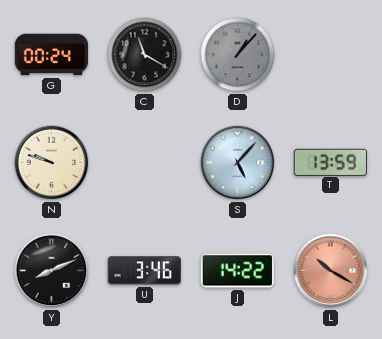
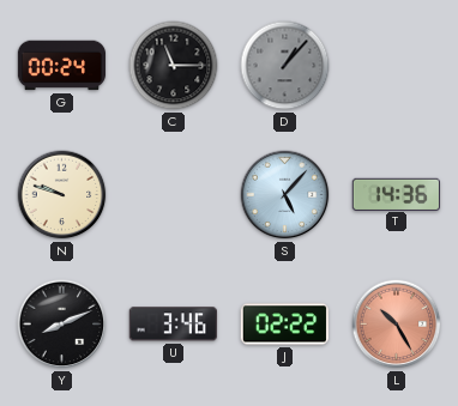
C: 11:20 -> 11:15
T: 13:59 -> 14:36
J: 14:22 -> 02:22
L: 10:20 -> 10:25
